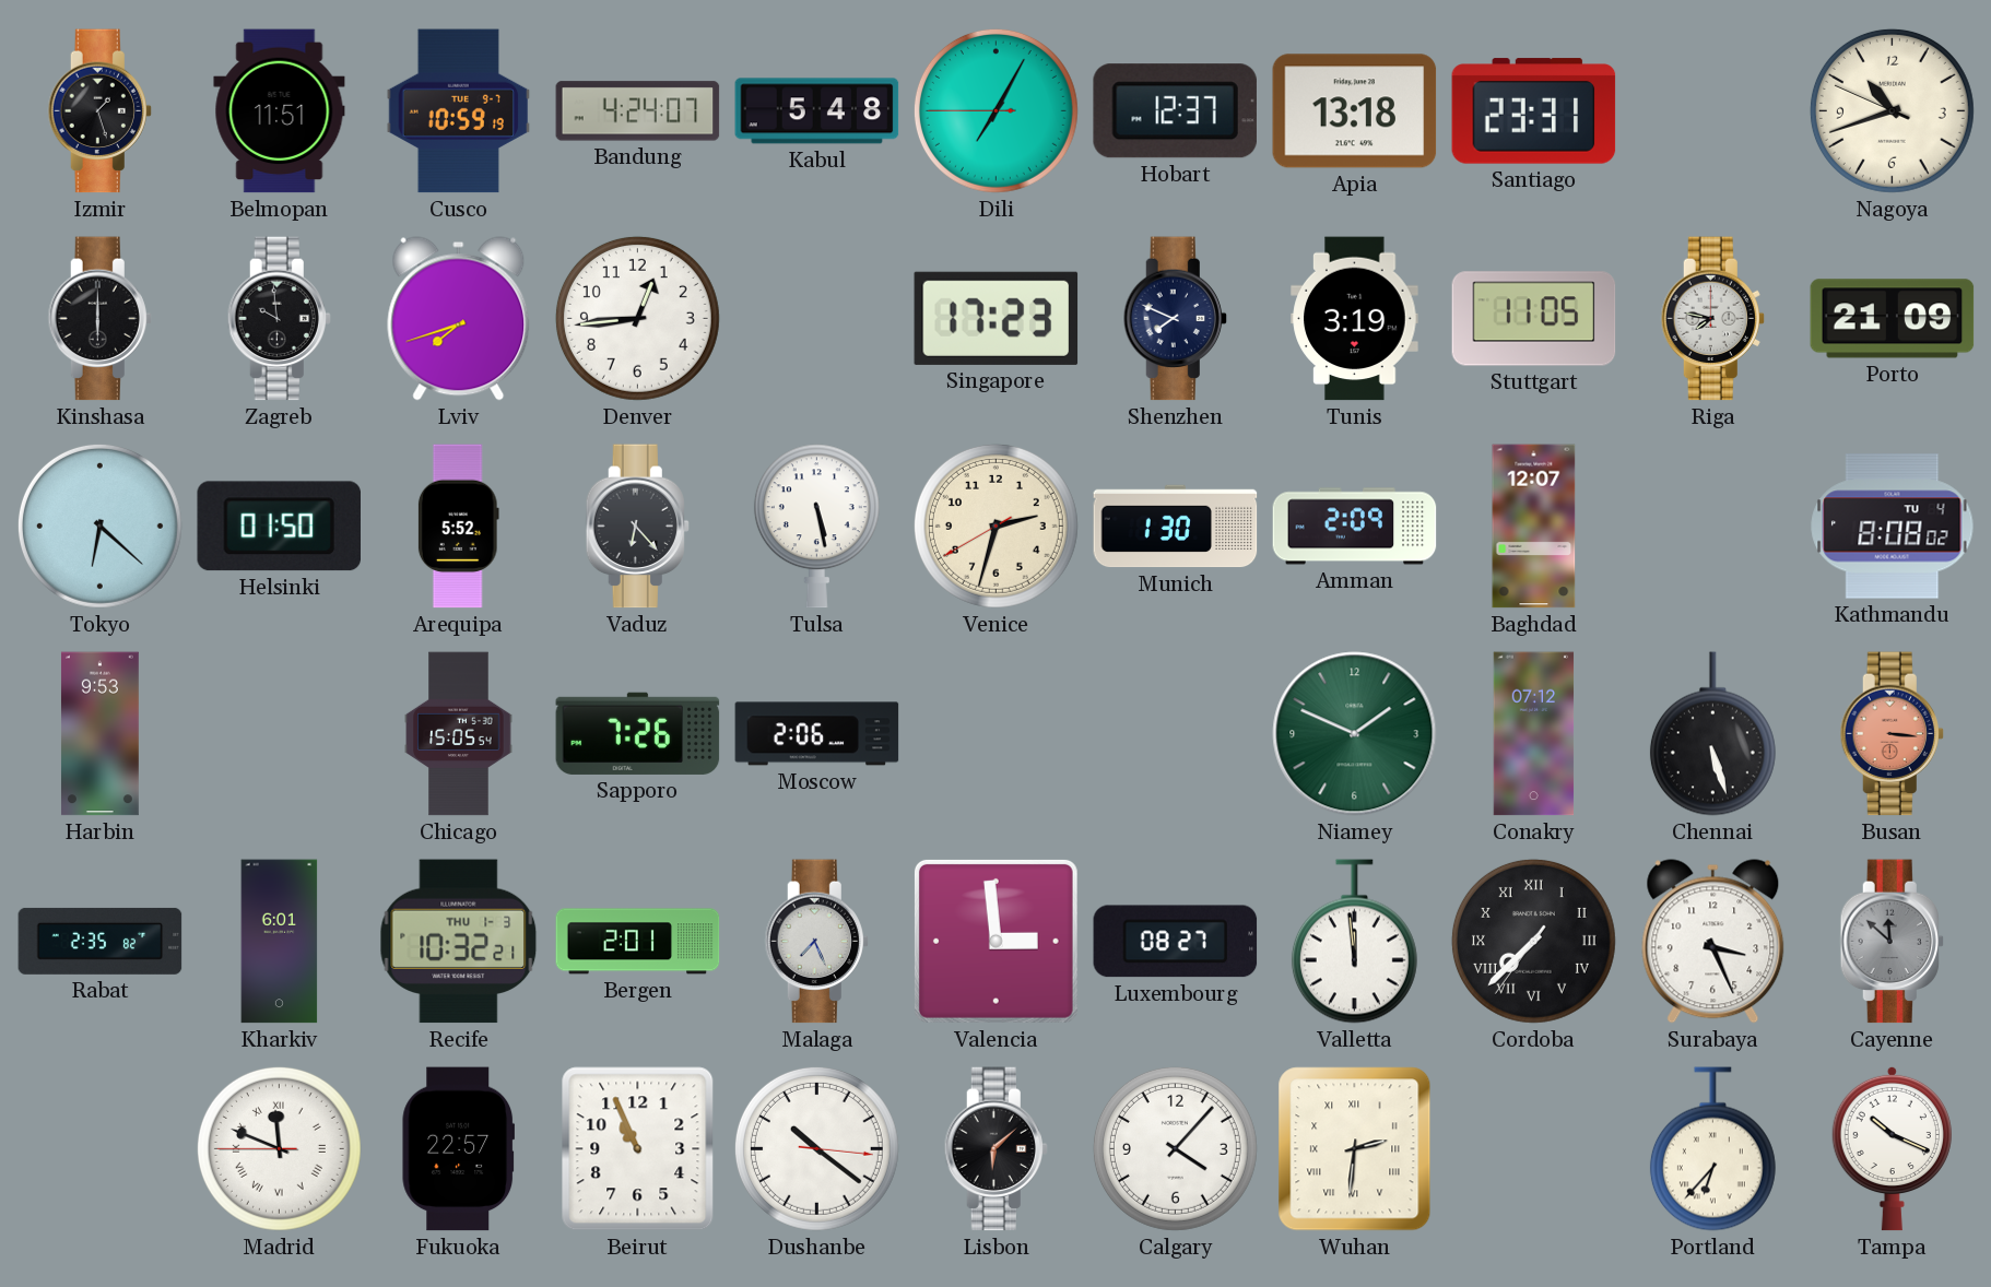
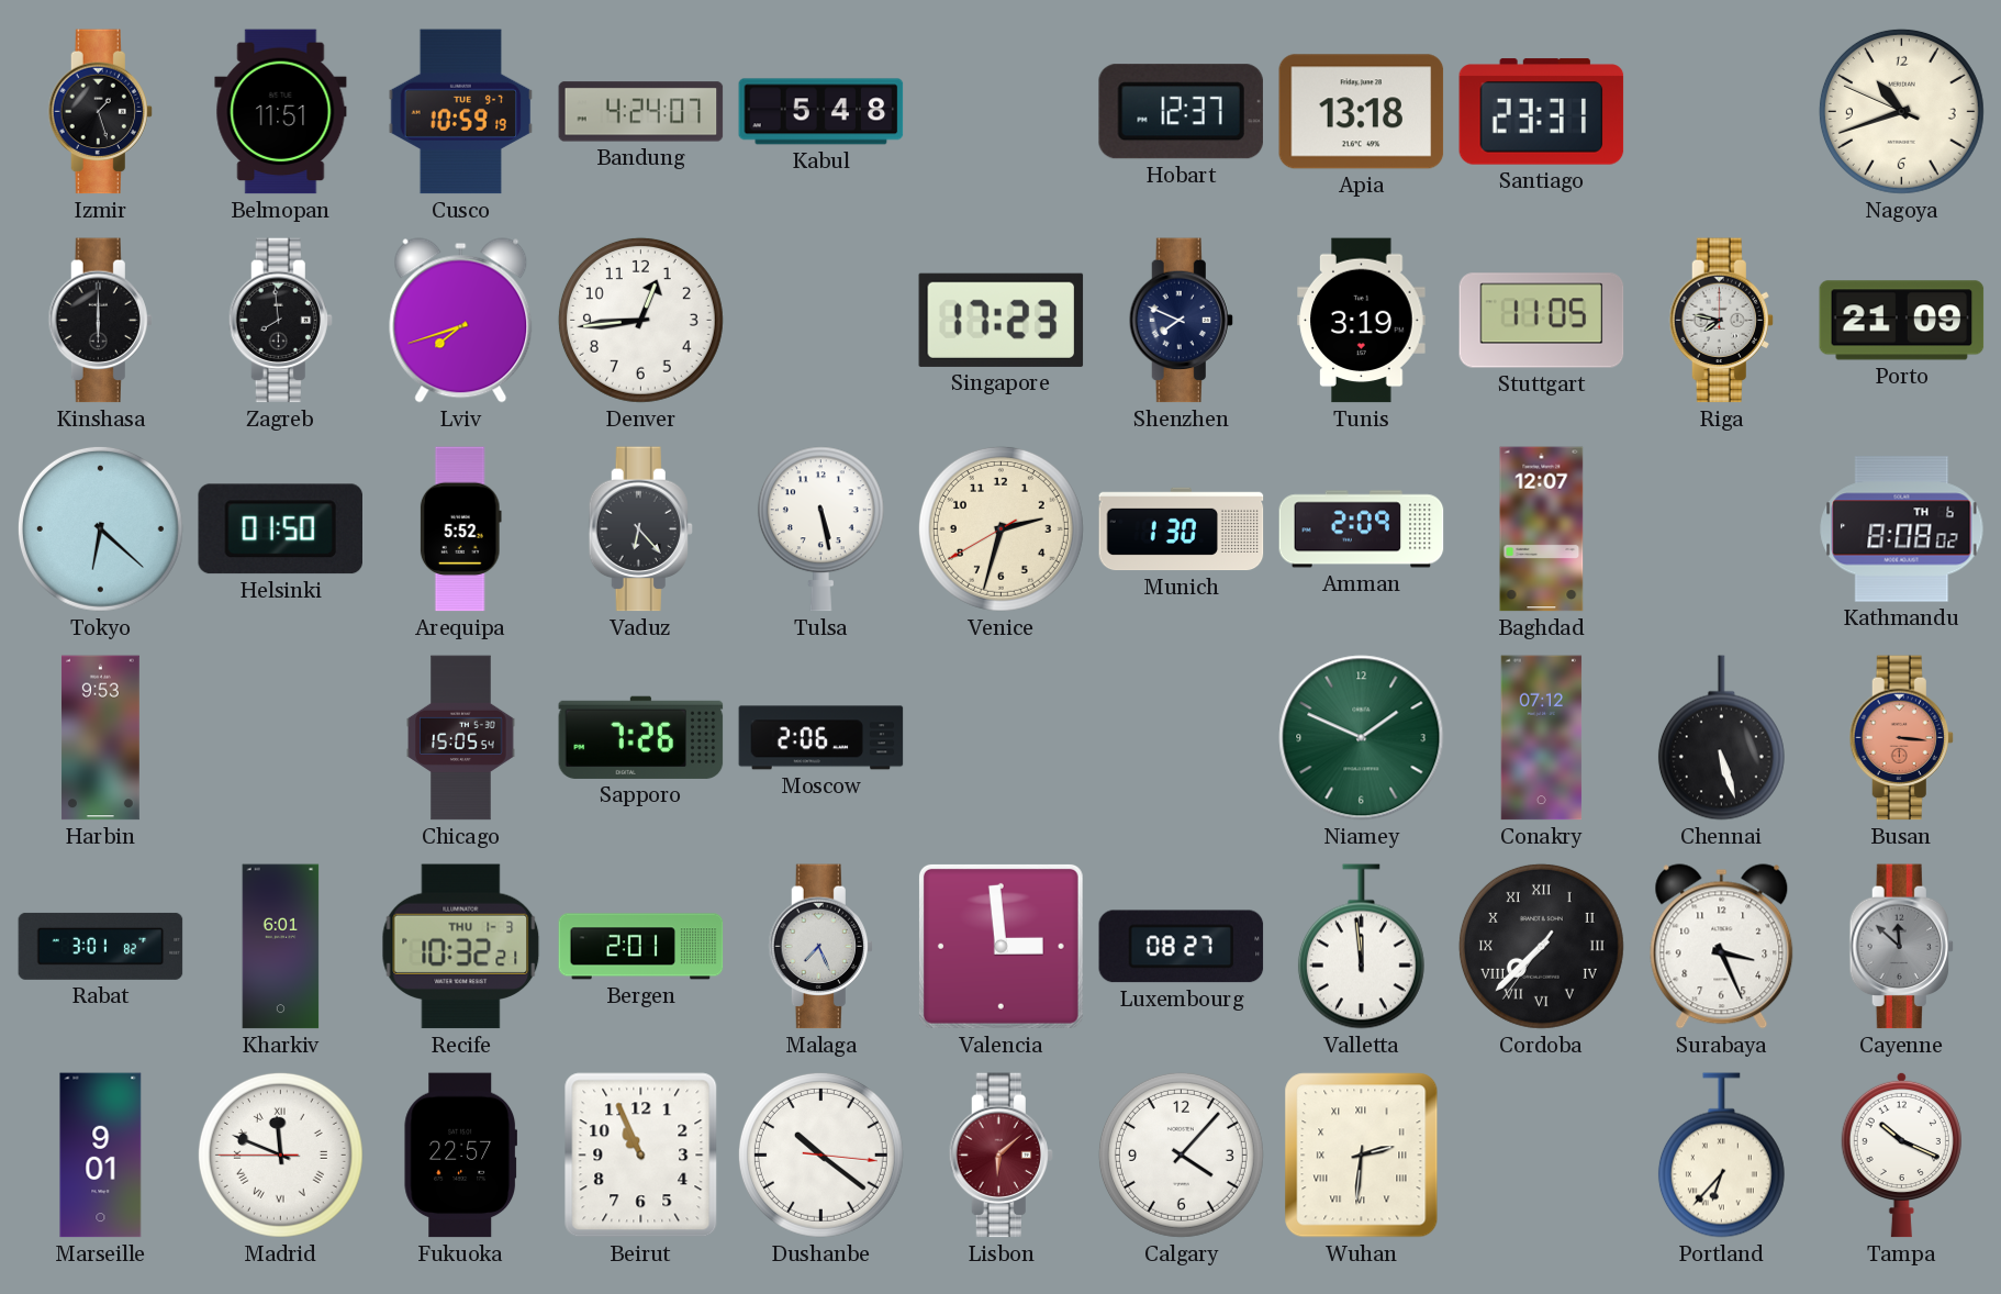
Dili: 7:04 -> none
Zagreb: 9:59 -> 7:59
Kathmandu date: TU 4 -> TH 6
Rabat: 2:35 -> 3:01
Marseille: none -> 9:01
Lisbon dial: black -> burgundy
